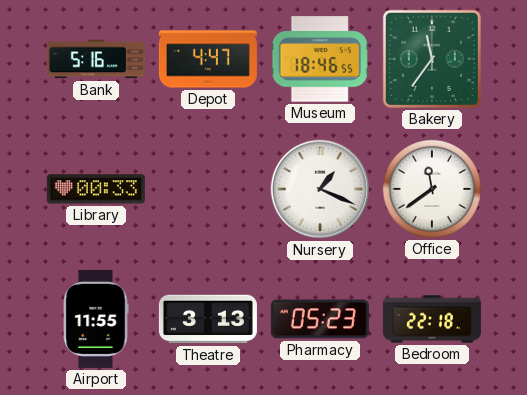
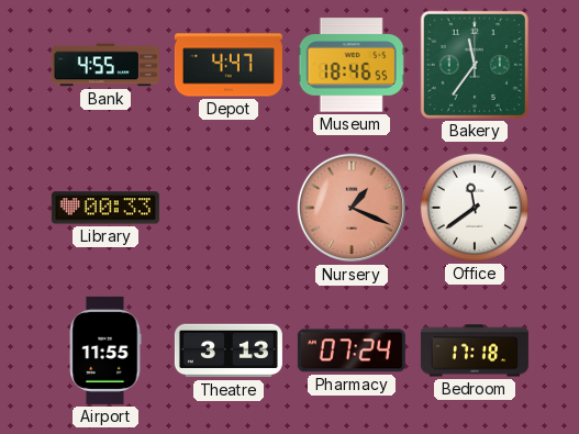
Bank: 5:16 -> 4:55
Nursery dial: white -> salmon
Pharmacy: 05:23 -> 07:24
Bedroom: 22:18 -> 17:18
